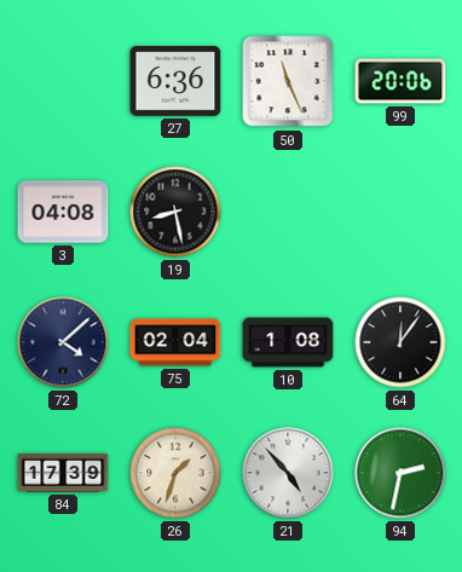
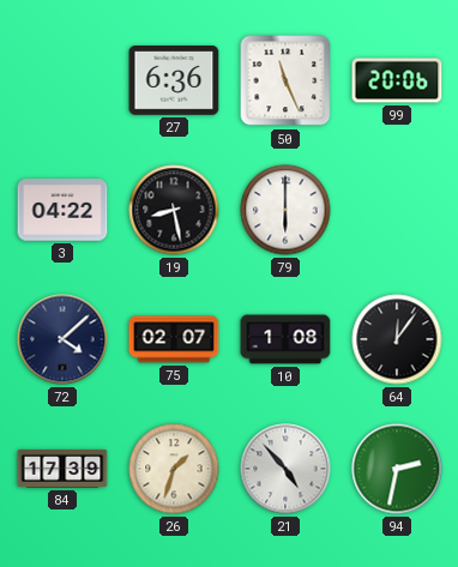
3: 04:08 -> 04:22
79: none -> 6:00
75: 02:04 -> 02:07
